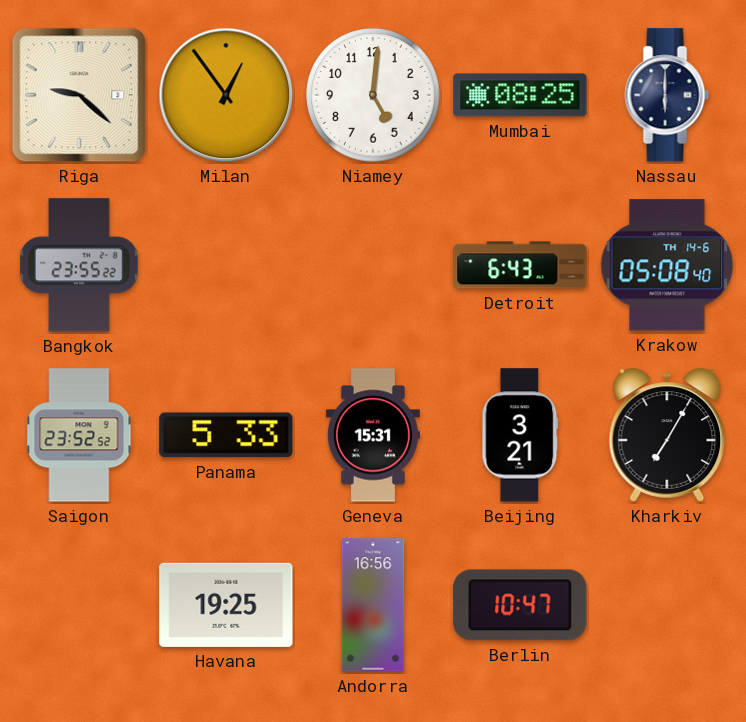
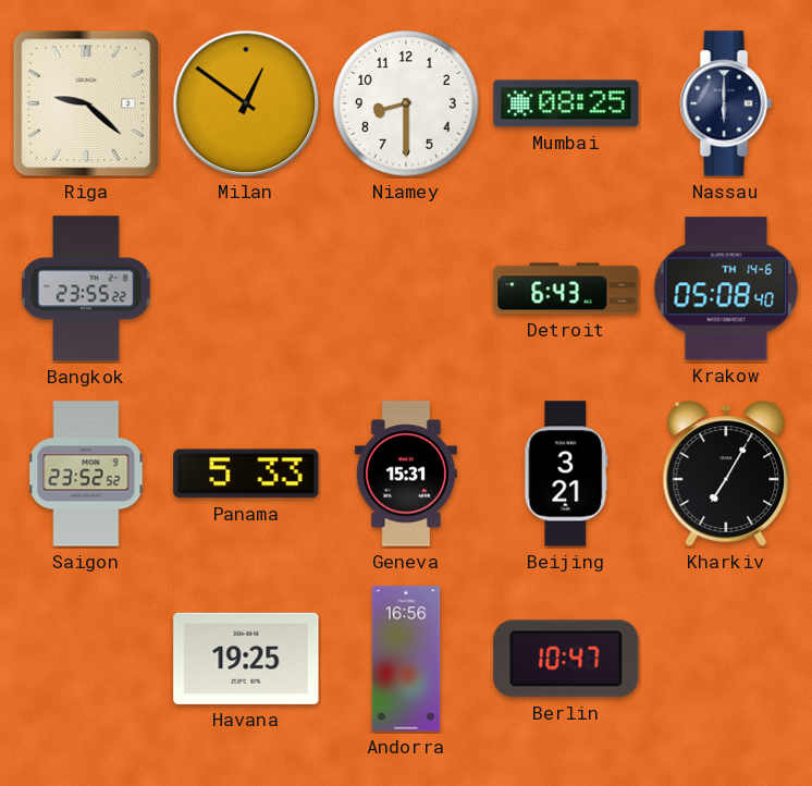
Milan: 12:54 -> 12:51
Niamey: 5:01 -> 8:30
